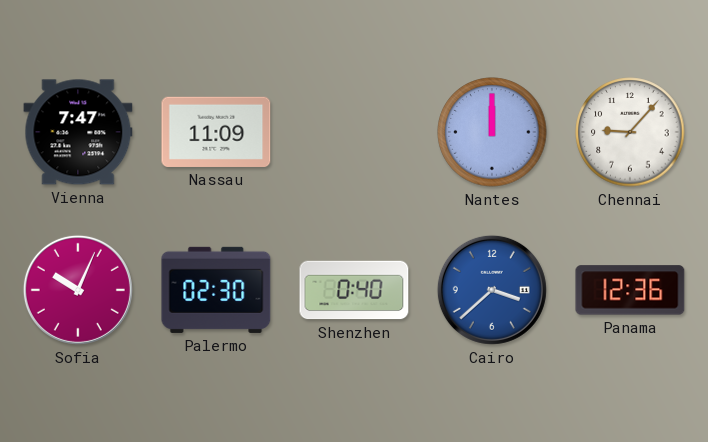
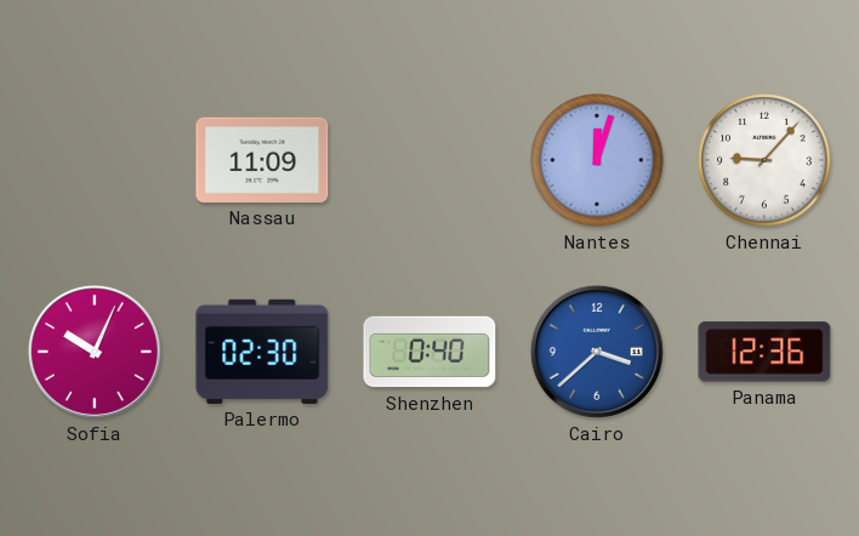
Vienna: 7:47 -> none
Nantes: 12:00 -> 12:03
